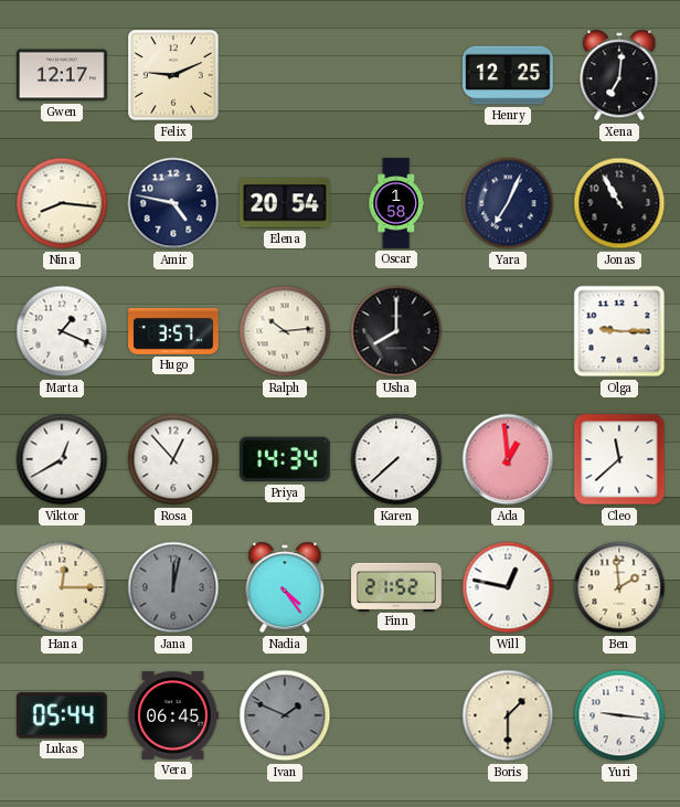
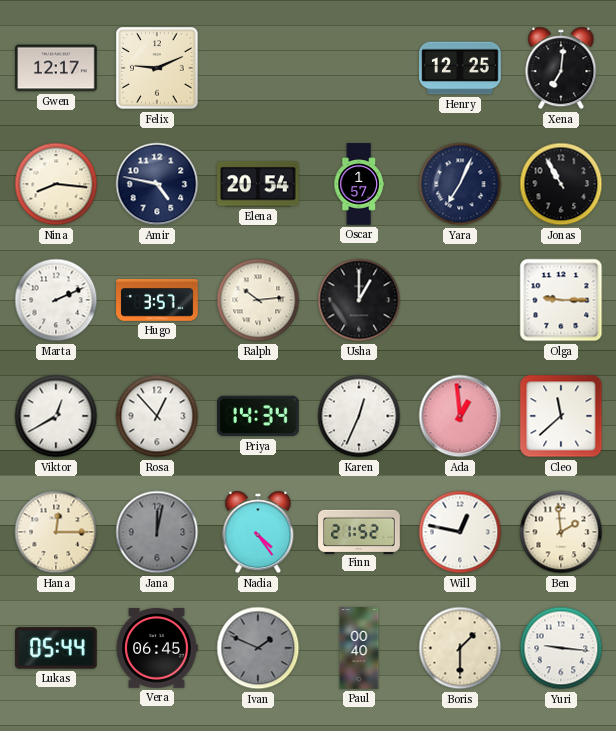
Oscar: 1:58 -> 1:57
Marta: 1:19 -> 2:11
Usha: 8:00 -> 1:00
Karen: 7:38 -> 12:34
Paul: none -> 00:40
